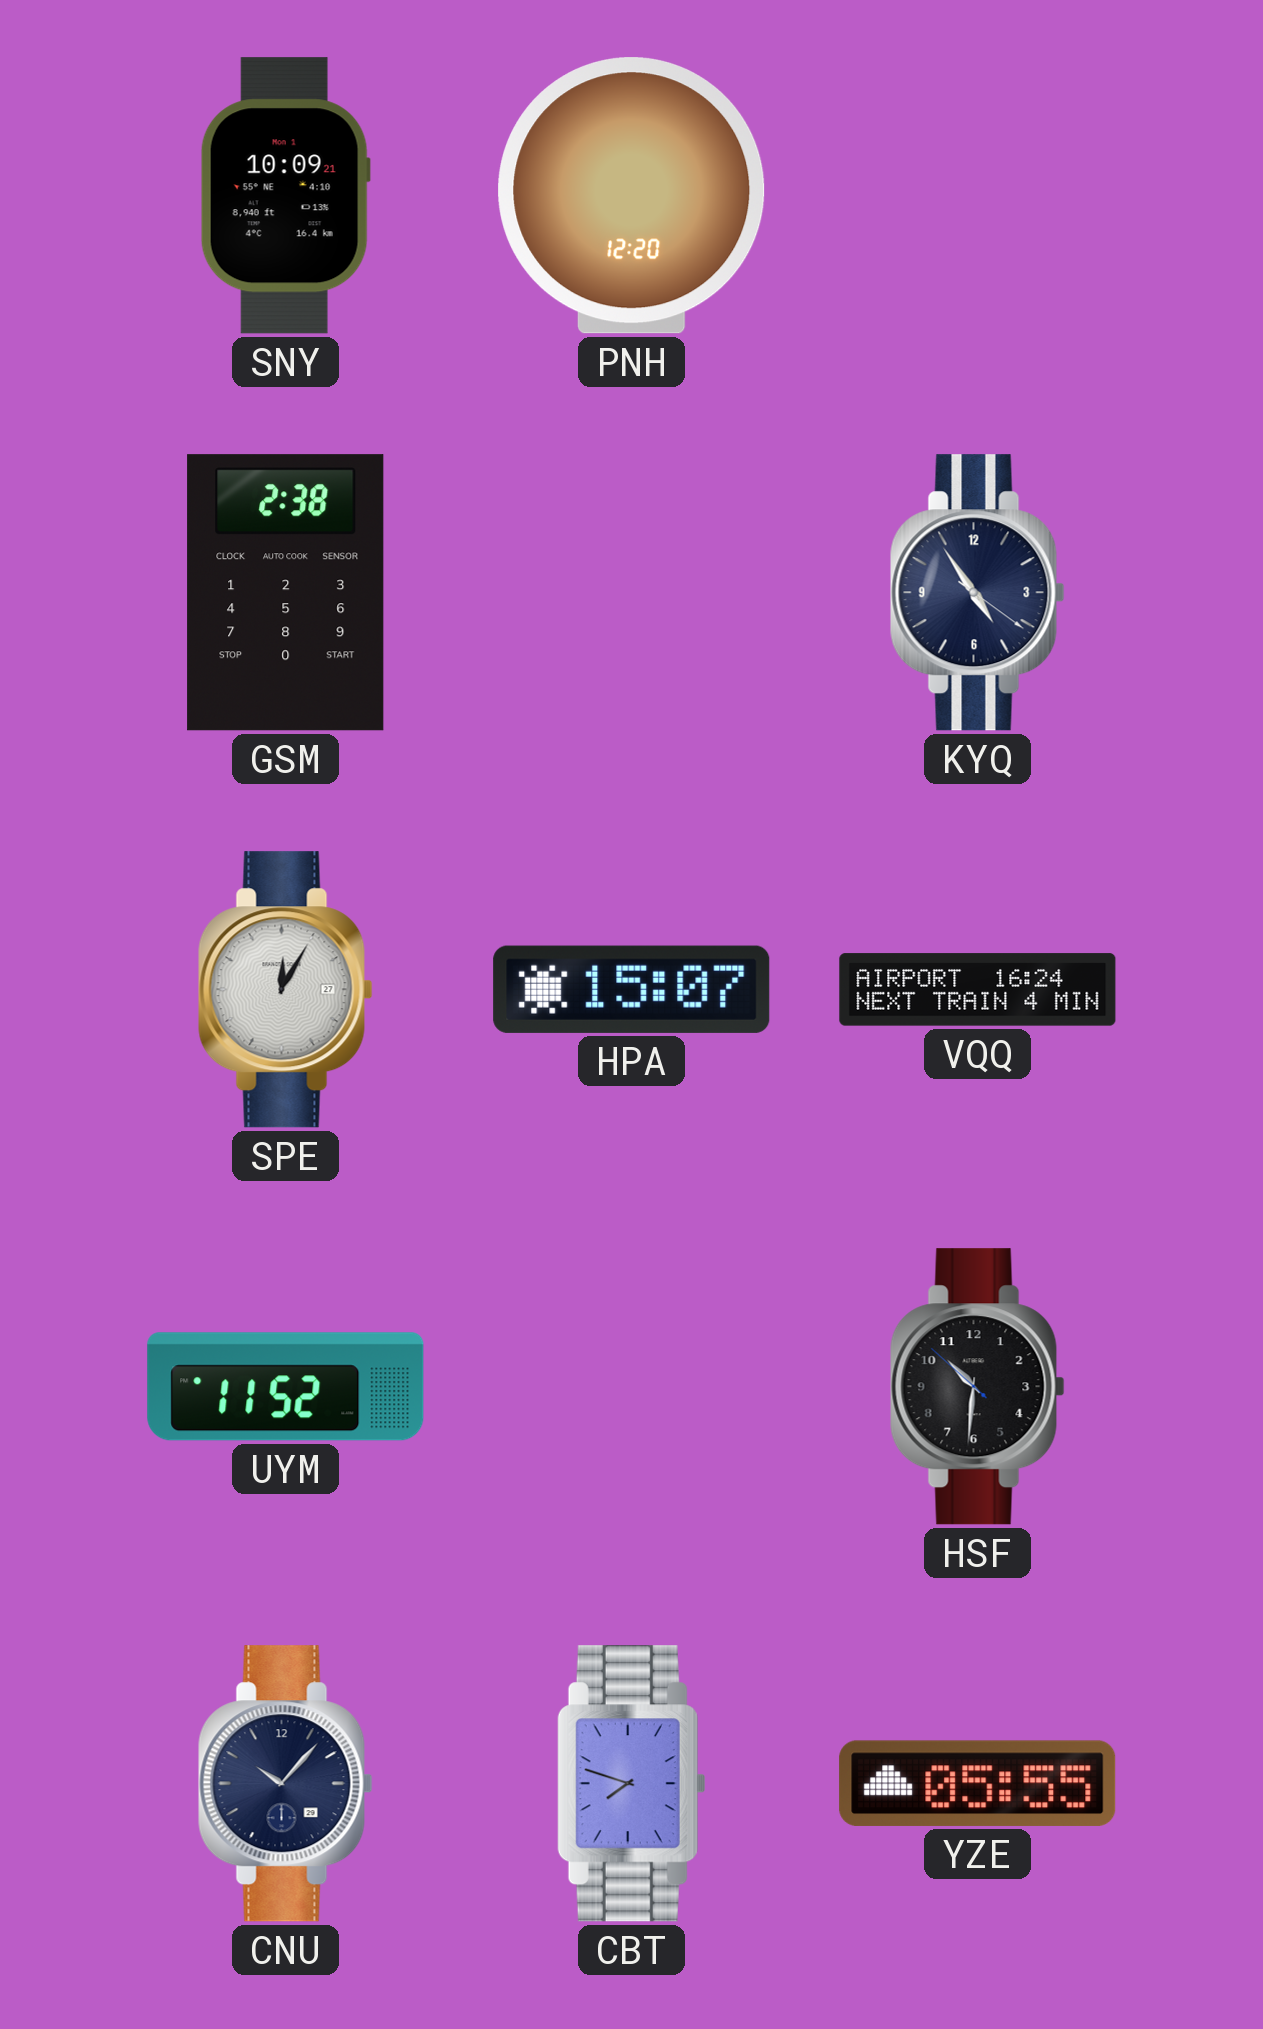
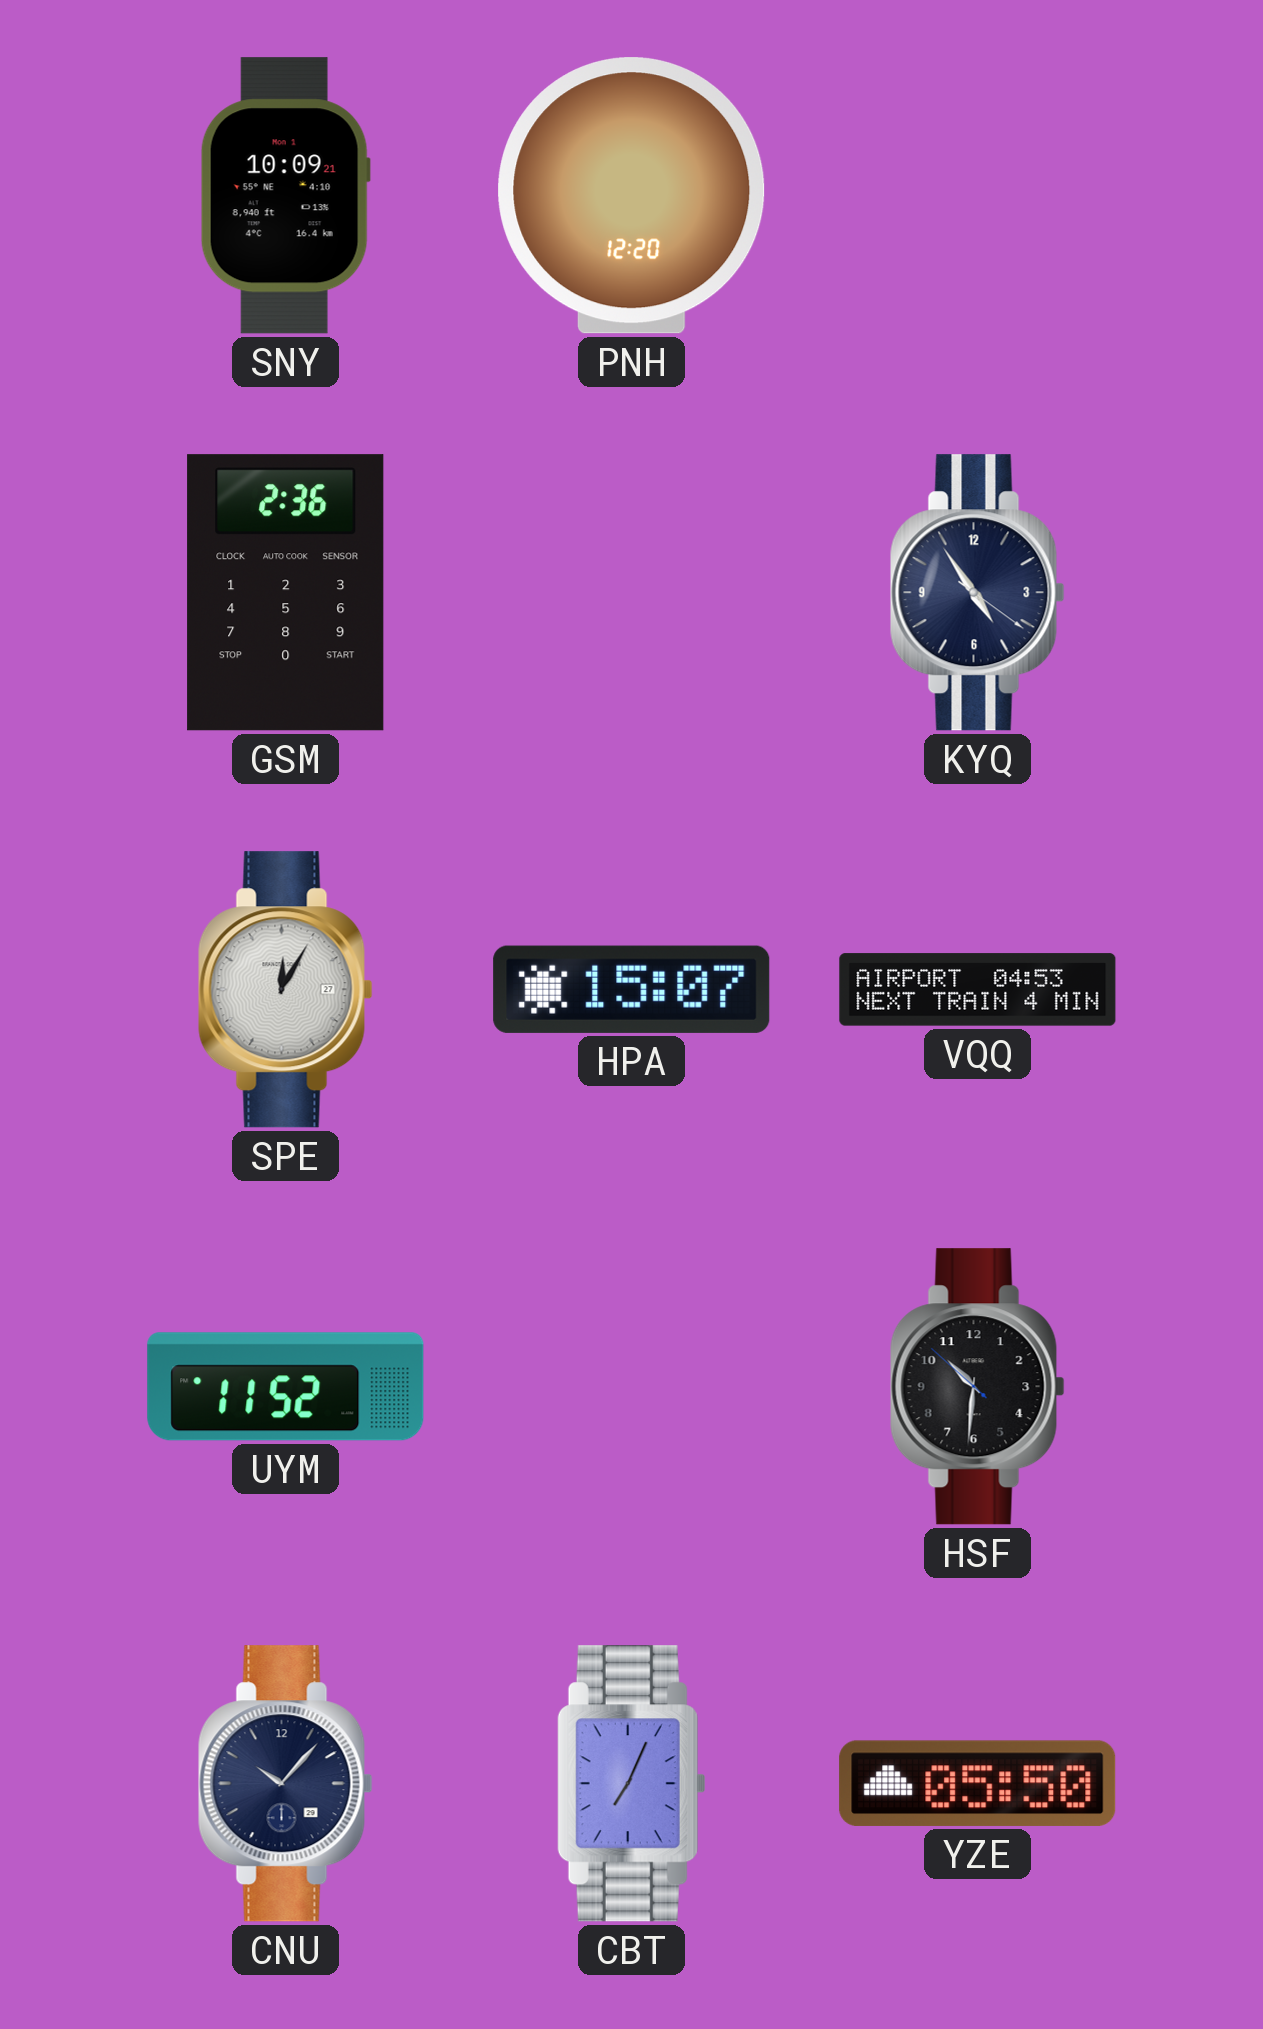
GSM: 2:38 -> 2:36
VQQ: 16:24 -> 04:53
CBT: 7:48 -> 7:04
YZE: 05:55 -> 05:50
